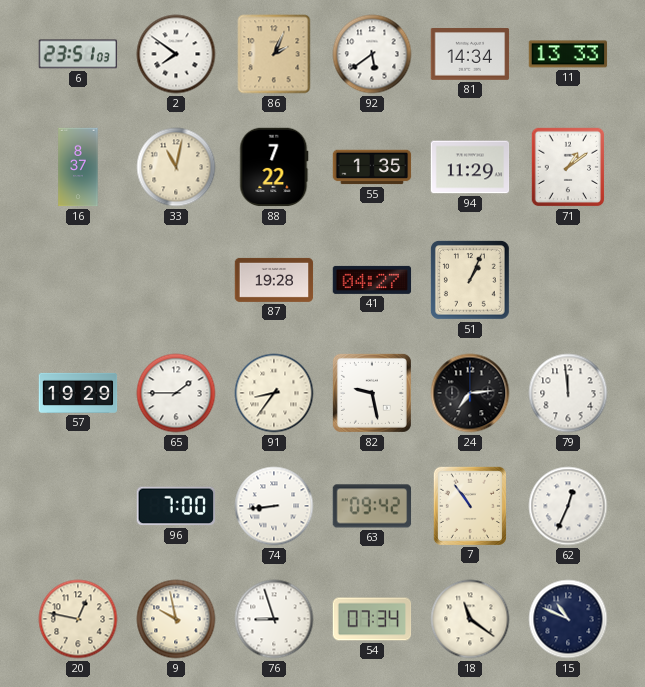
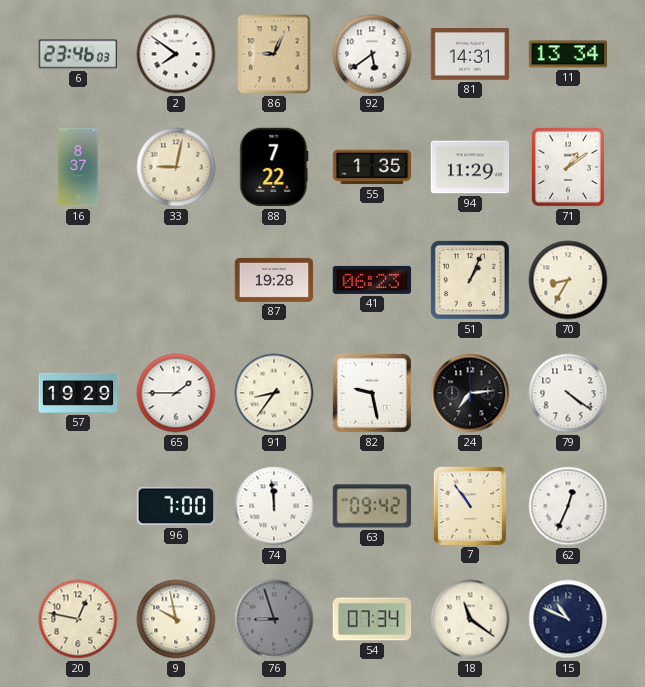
6: 23:51 -> 23:46
86: 2:04 -> 9:04
81: 14:34 -> 14:31
11: 13:33 -> 13:34
33: 11:02 -> 9:02
41: 04:27 -> 06:23
70: none -> 8:35
79: 11:59 -> 4:21
74: 8:44 -> 11:59
76 dial: white -> grey
